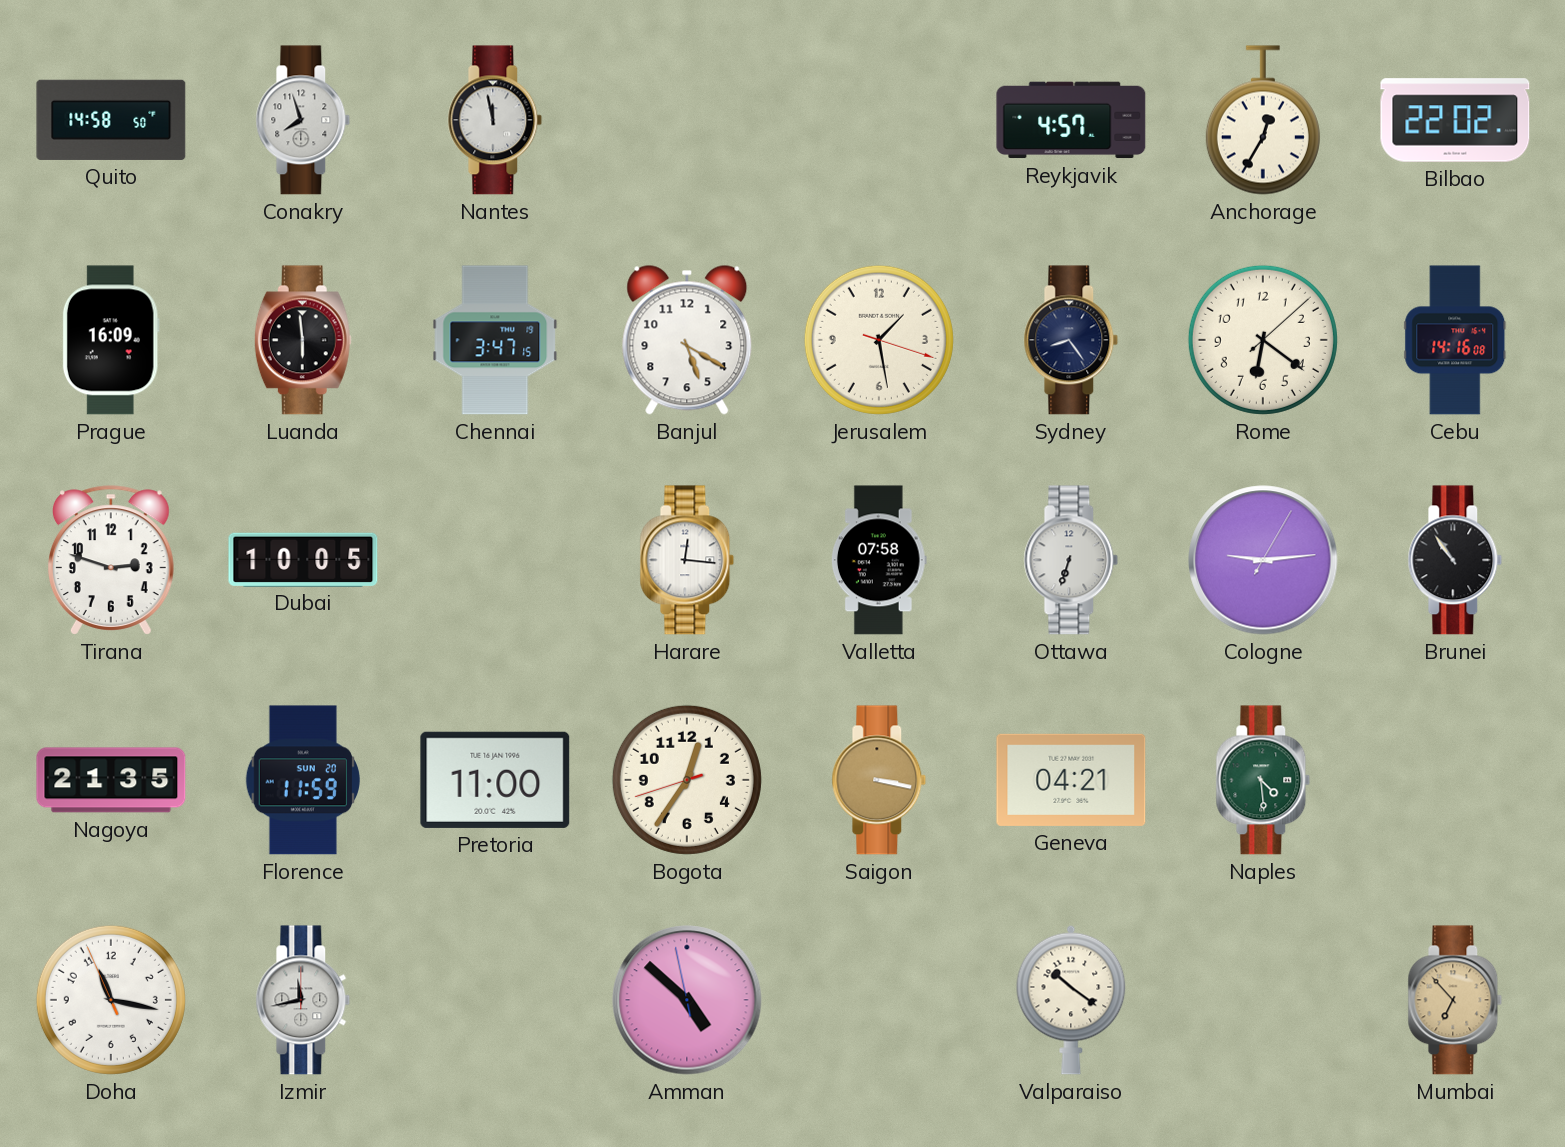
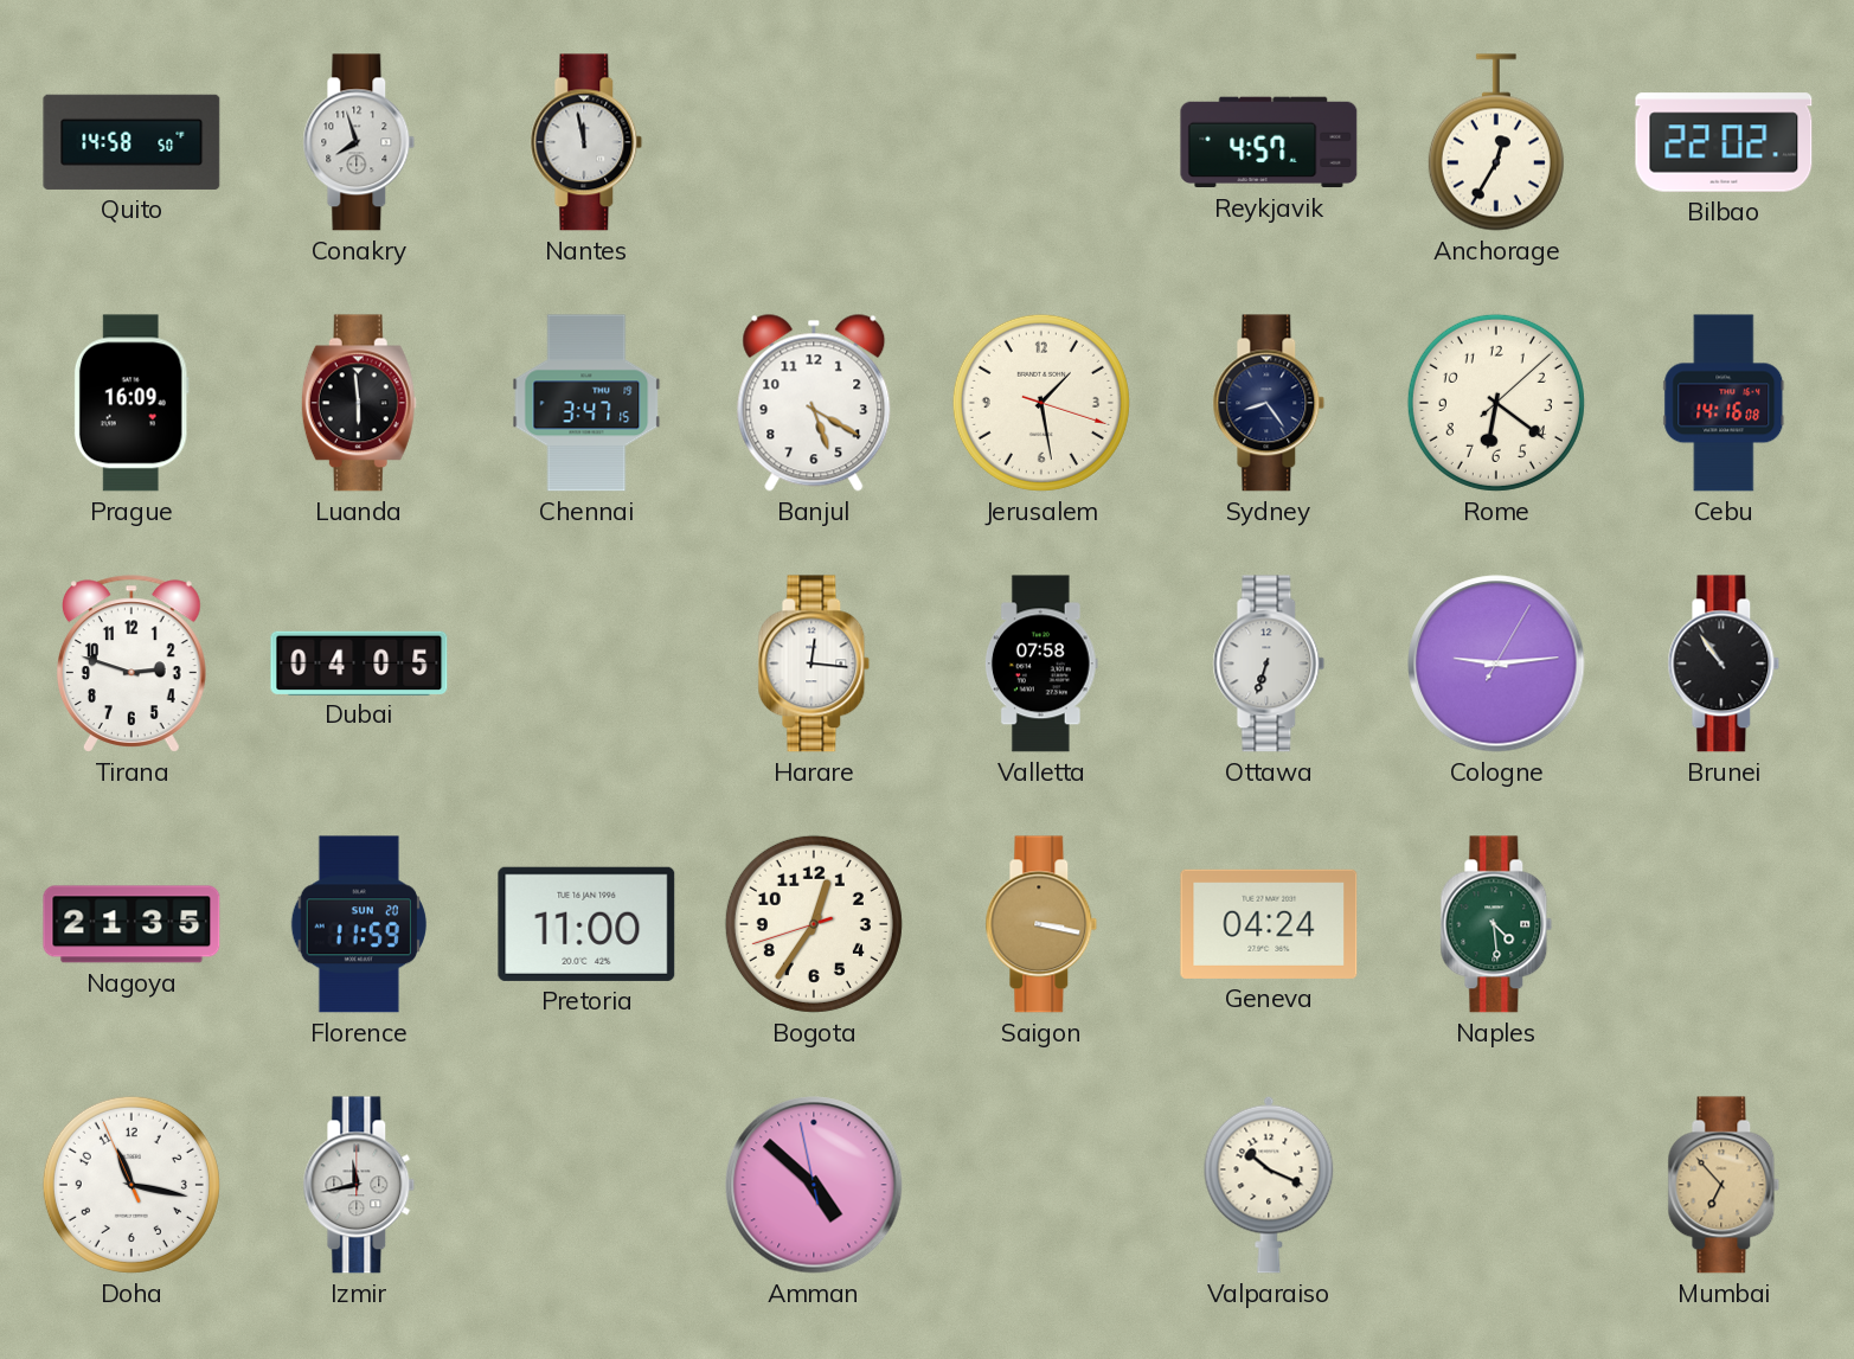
Dubai: 10:05 -> 04:05
Geneva: 04:21 -> 04:24
Valparaiso: 10:21 -> 10:19
